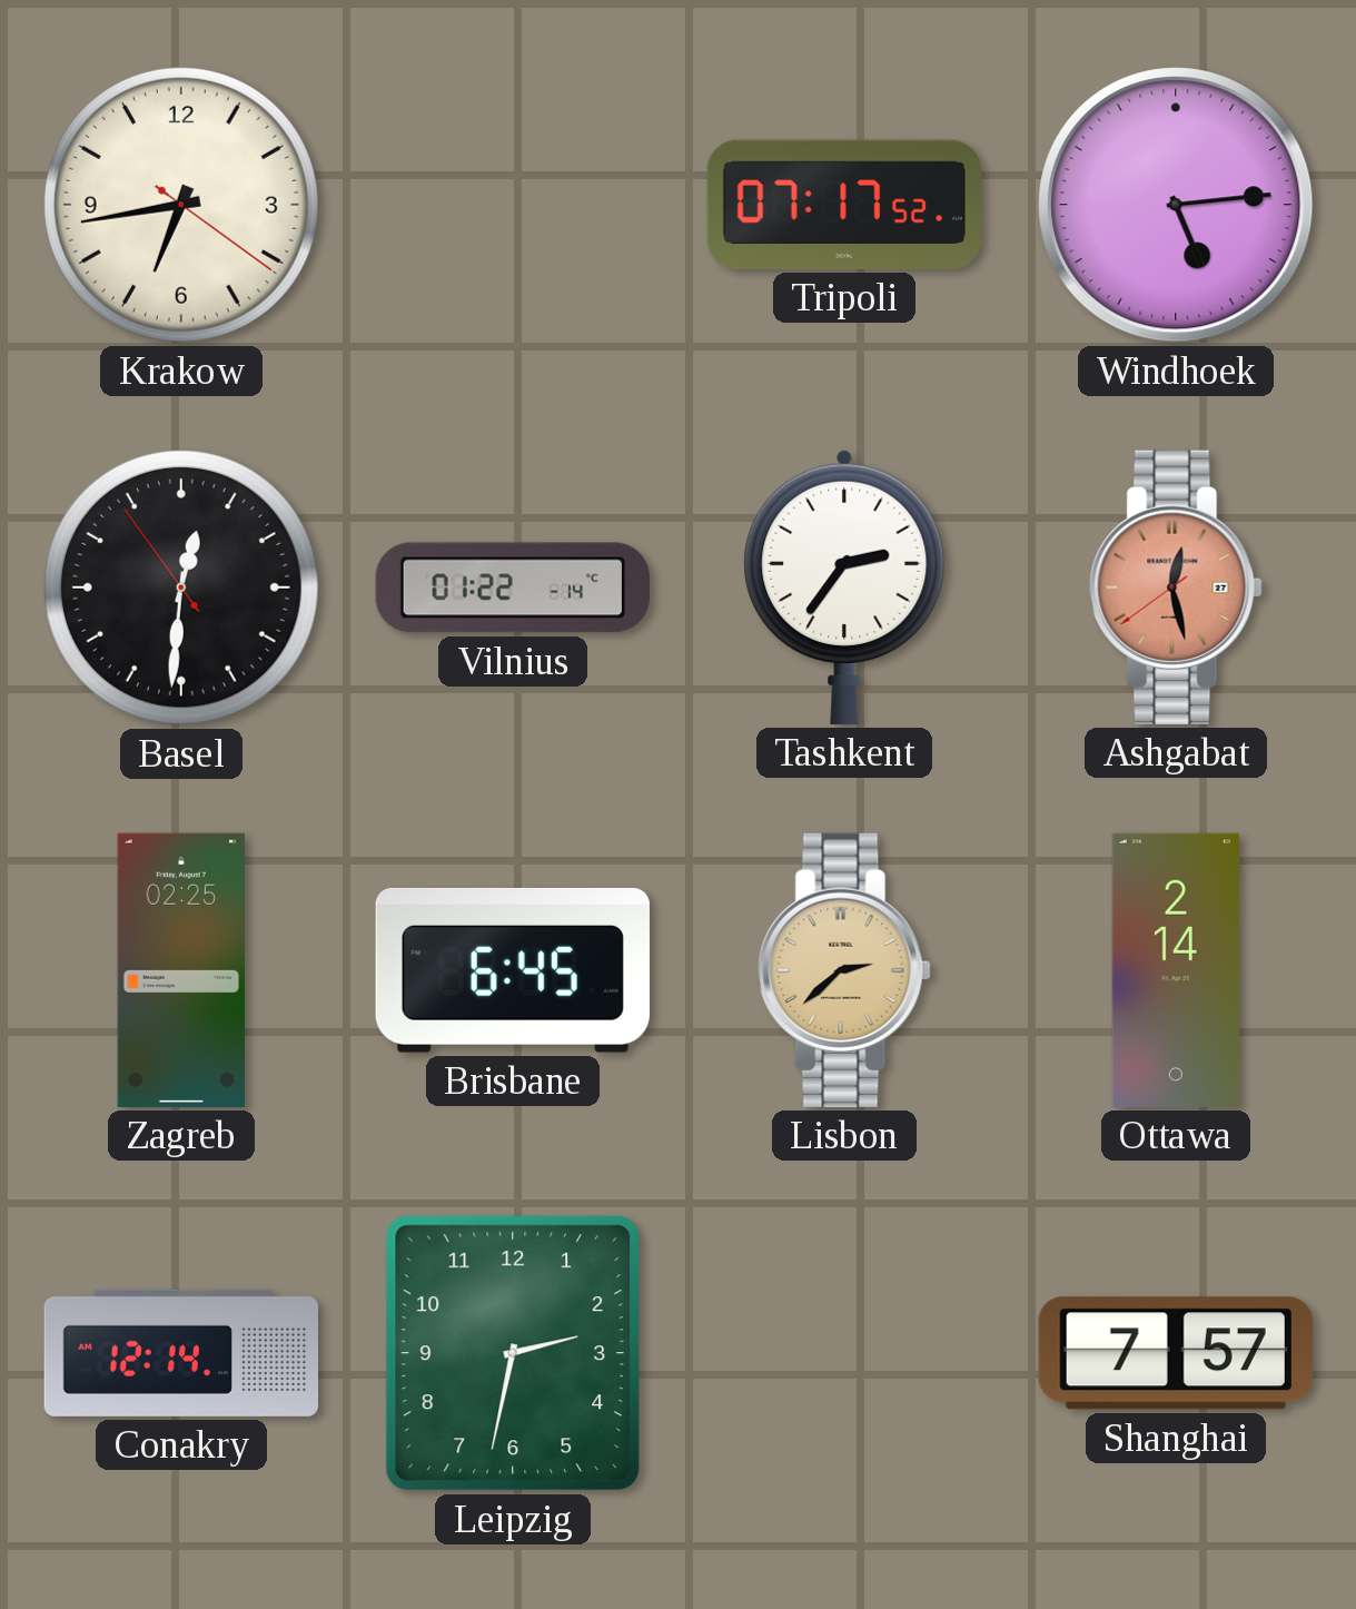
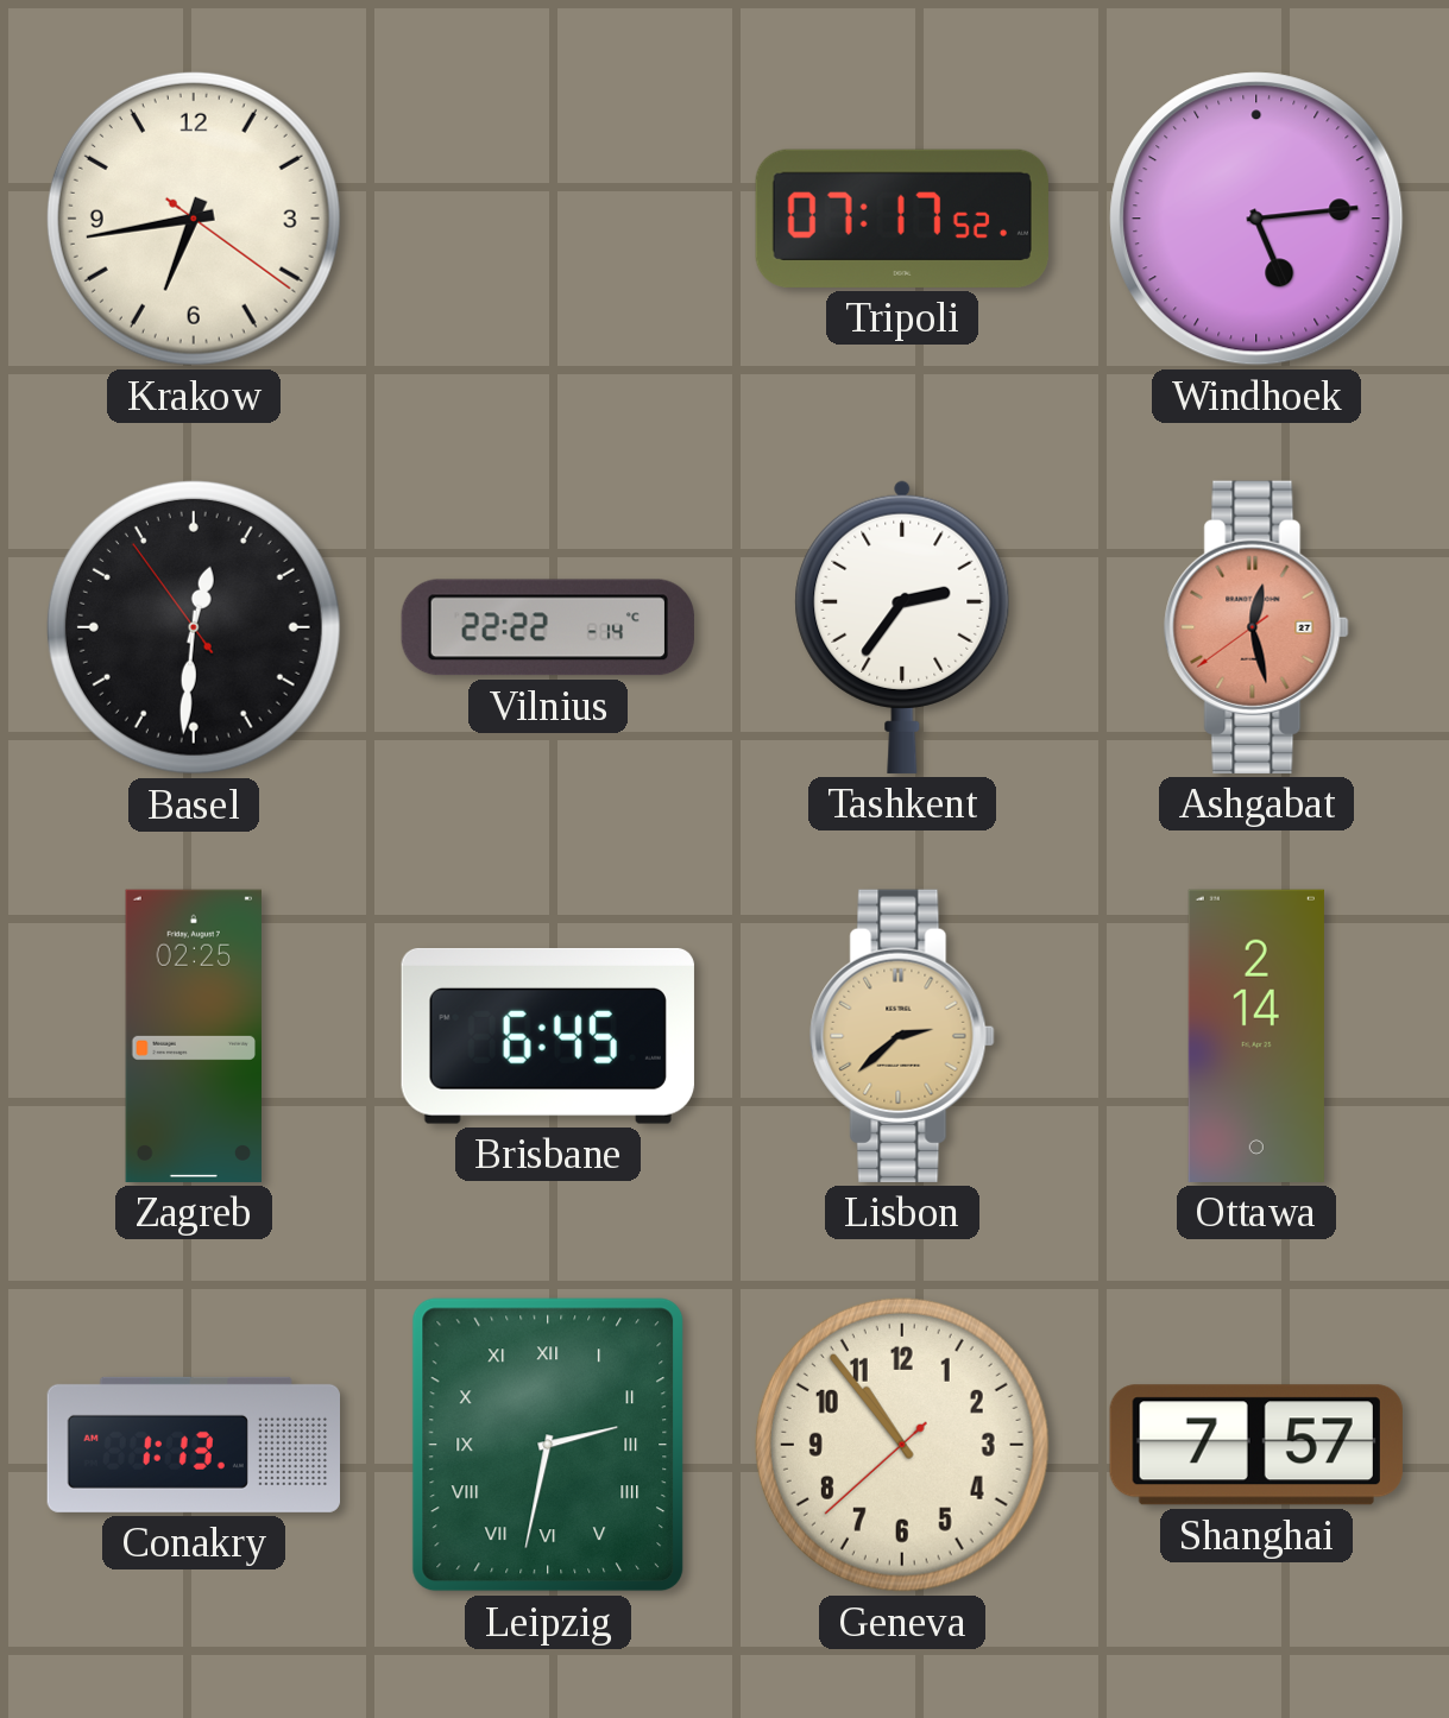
Vilnius: 01:22 -> 22:22
Conakry: 12:14 -> 1:13
Leipzig numerals: Arabic -> Roman
Geneva: none -> 10:53
